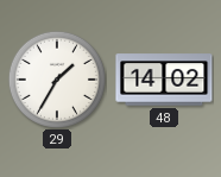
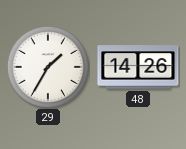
48: 14:02 -> 14:26
